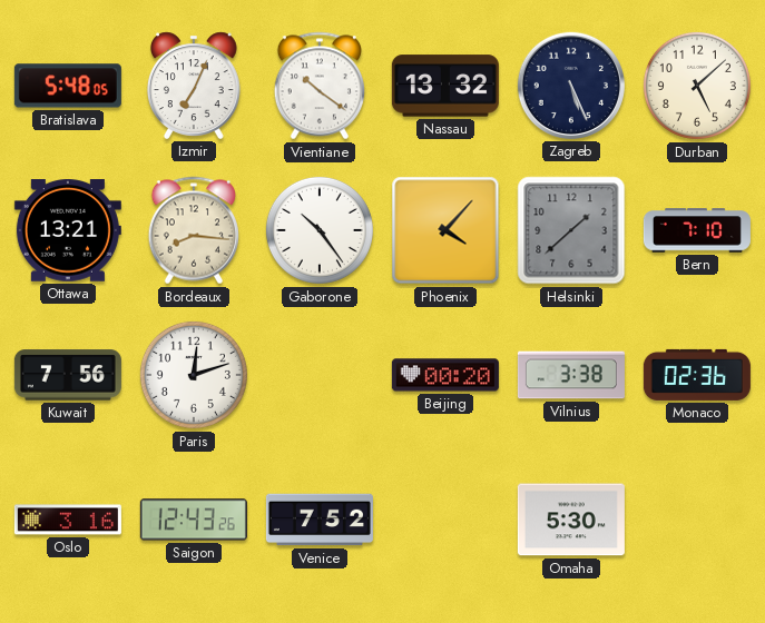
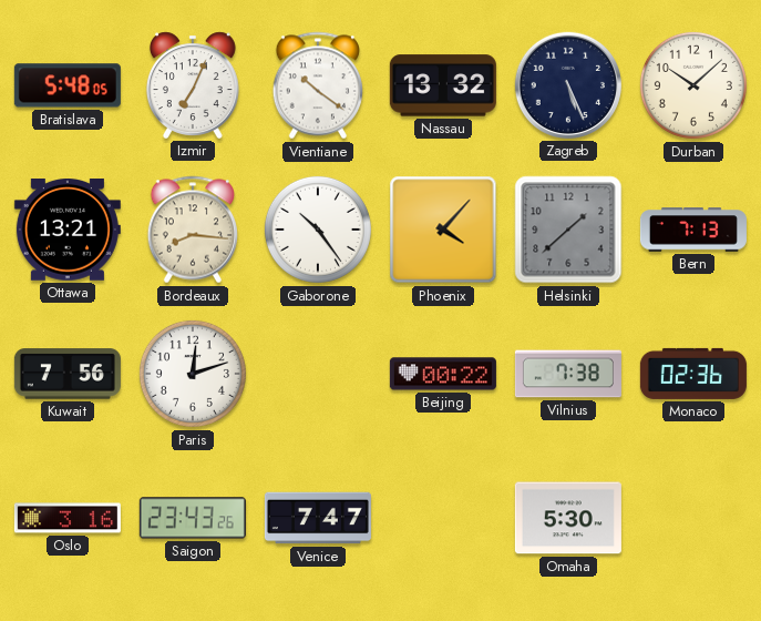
Durban: 5:08 -> 10:08
Bern: 7:10 -> 7:13
Beijing: 00:20 -> 00:22
Vilnius: 3:38 -> 7:38
Saigon: 12:43 -> 23:43
Venice: 7:52 -> 7:47
